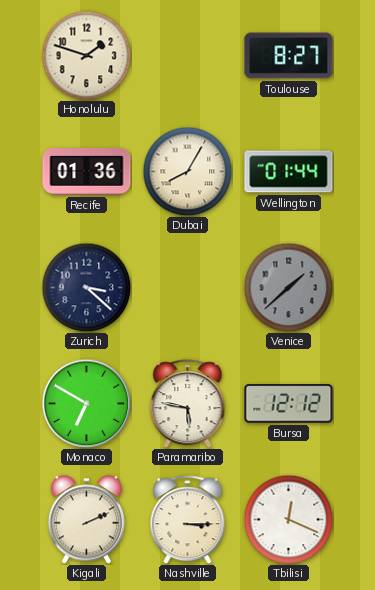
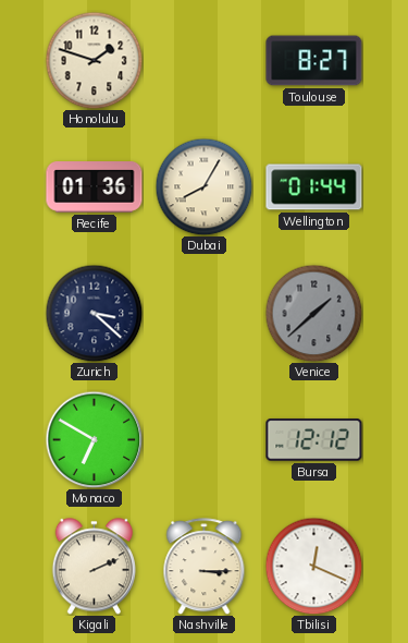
Paramaribo: 5:47 -> none
